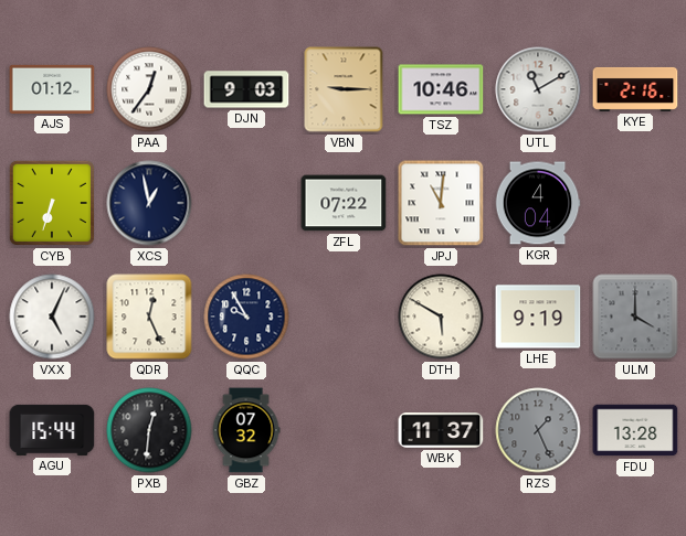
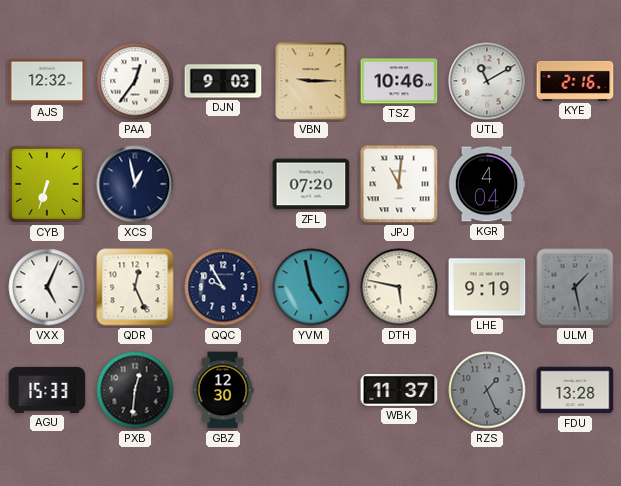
AJS: 01:12 -> 12:32
ZFL: 07:22 -> 07:20
YVM: none -> 4:58
DTH: 5:50 -> 5:47
ULM: 4:00 -> 1:28
AGU: 15:44 -> 15:33
GBZ: 07:32 -> 12:30
